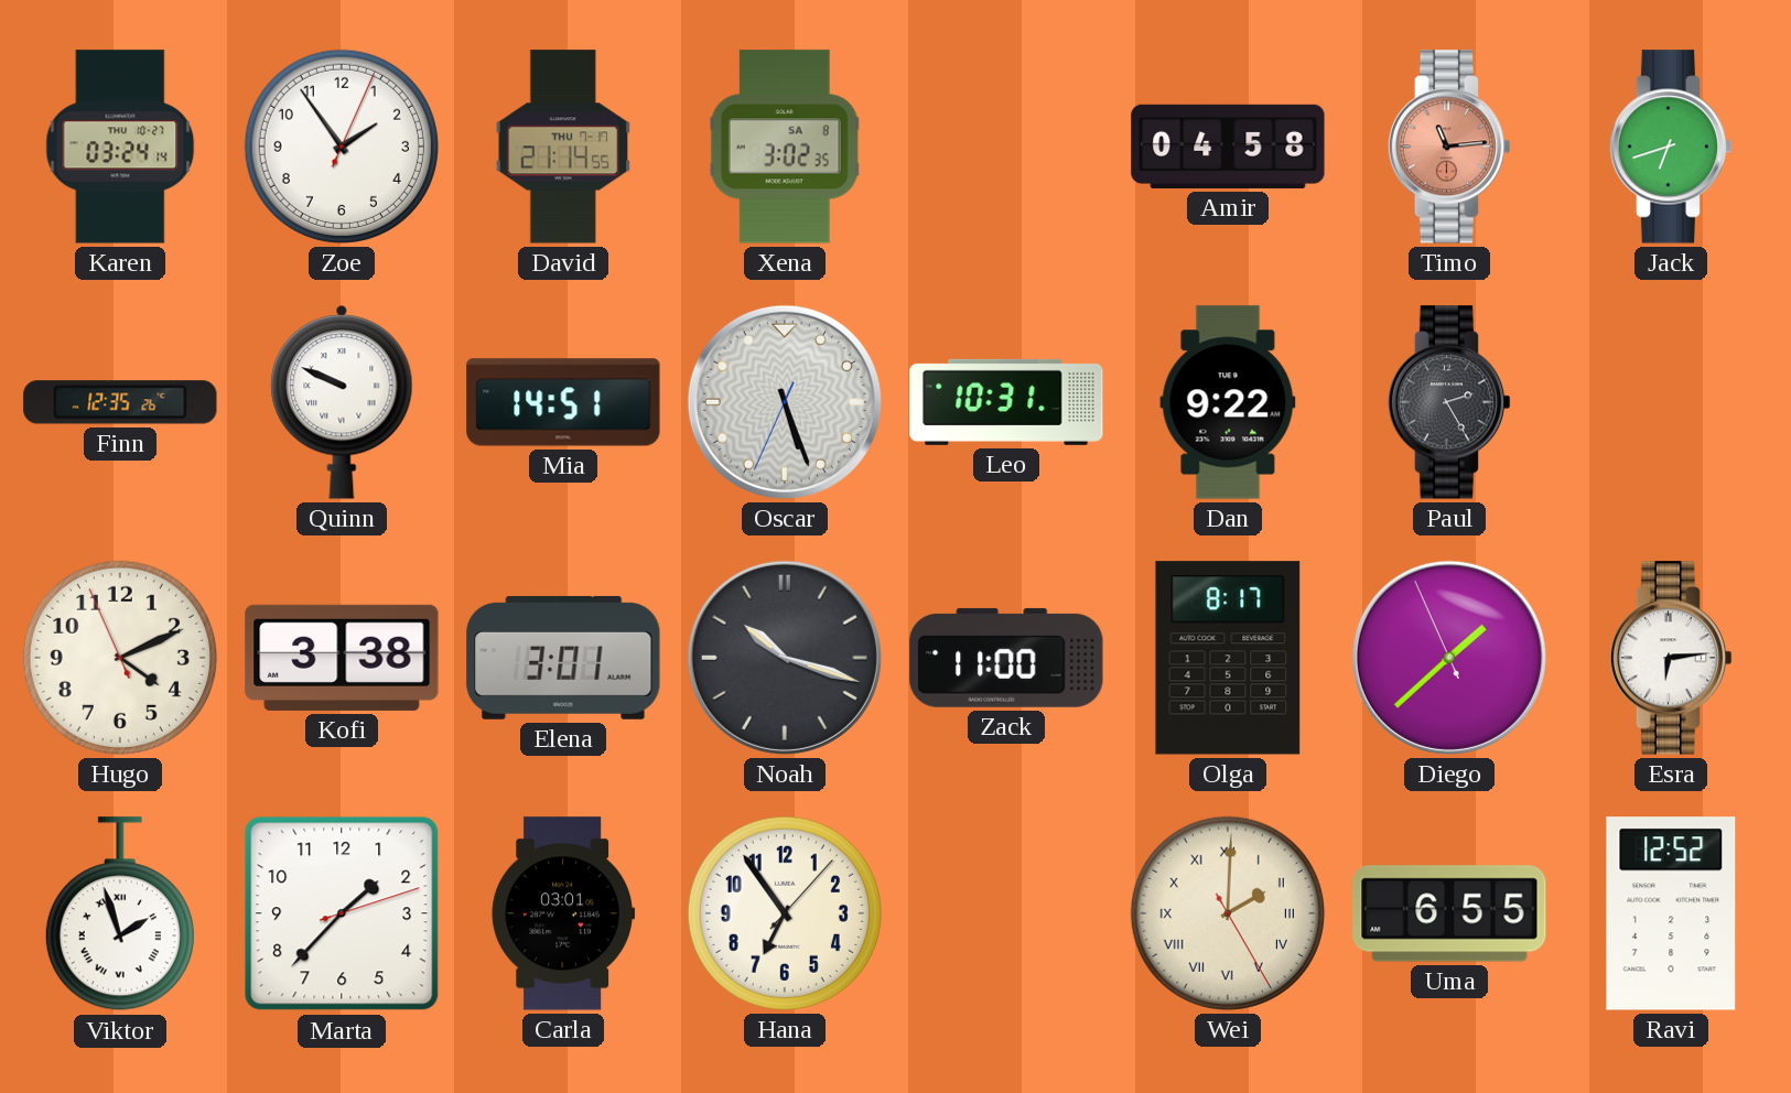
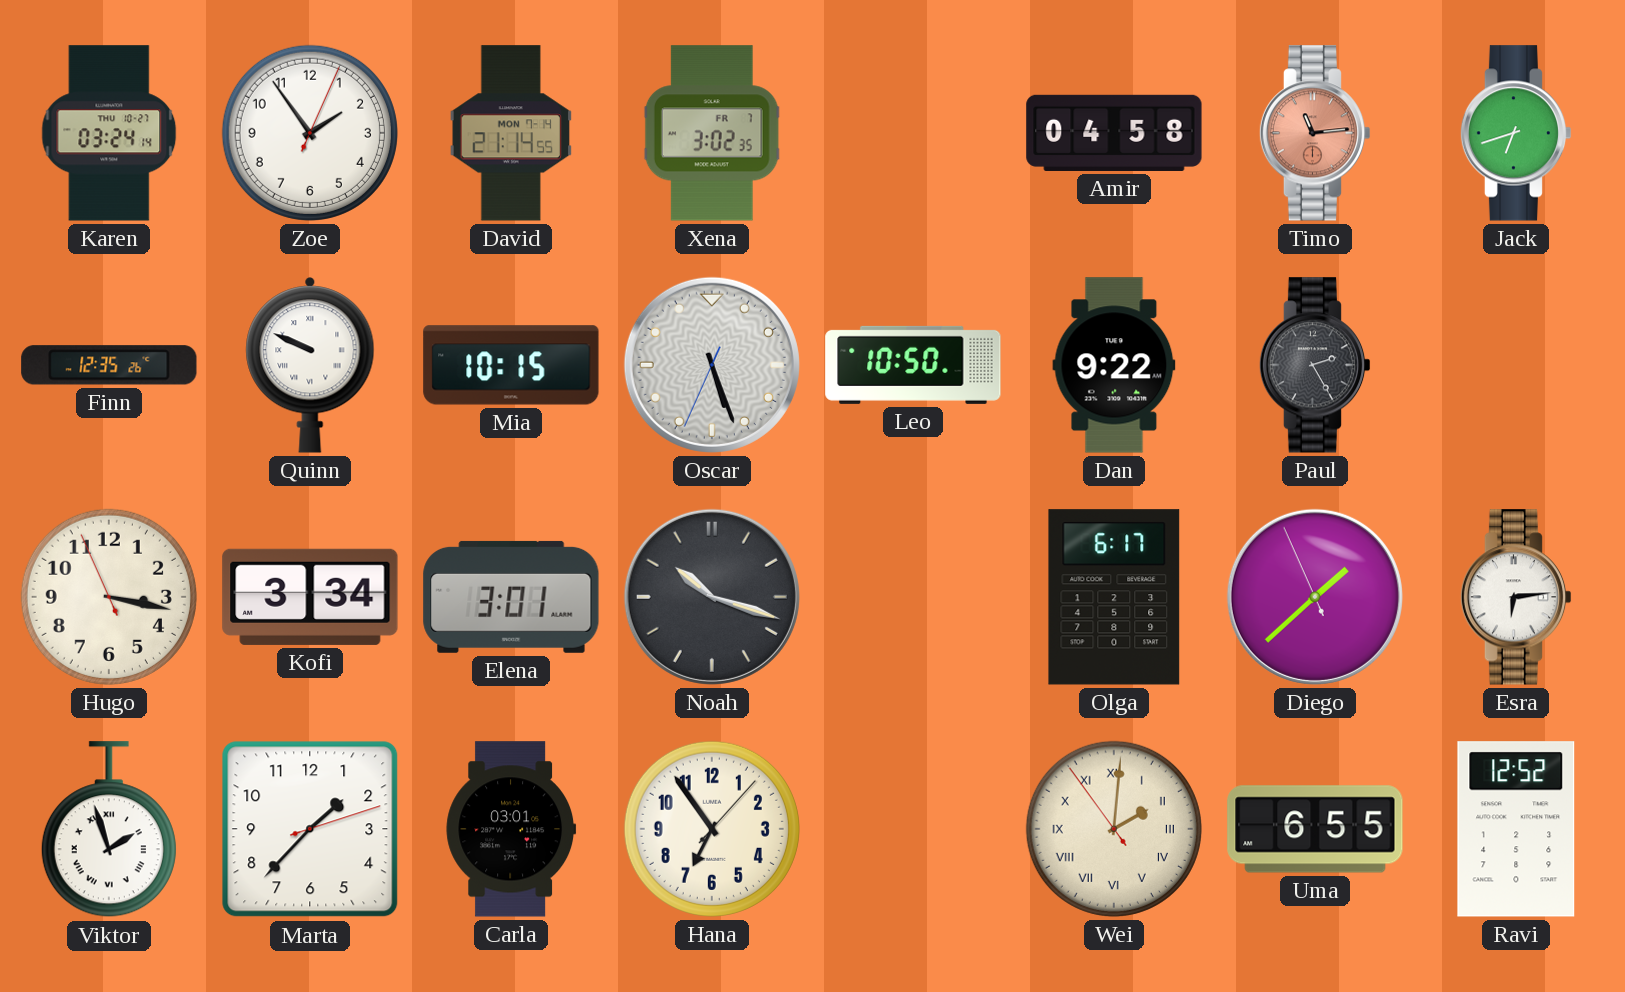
David date: THU 7-17 -> MON 7-14
Xena date: SA 8 -> FR 7
Mia: 14:51 -> 10:15
Leo: 10:31 -> 10:50
Hugo: 4:10 -> 3:16
Kofi: 3:38 -> 3:34
Zack: 11:00 -> none
Olga: 8:17 -> 6:17
Wei: 2:00:25 -> 2:00:54
